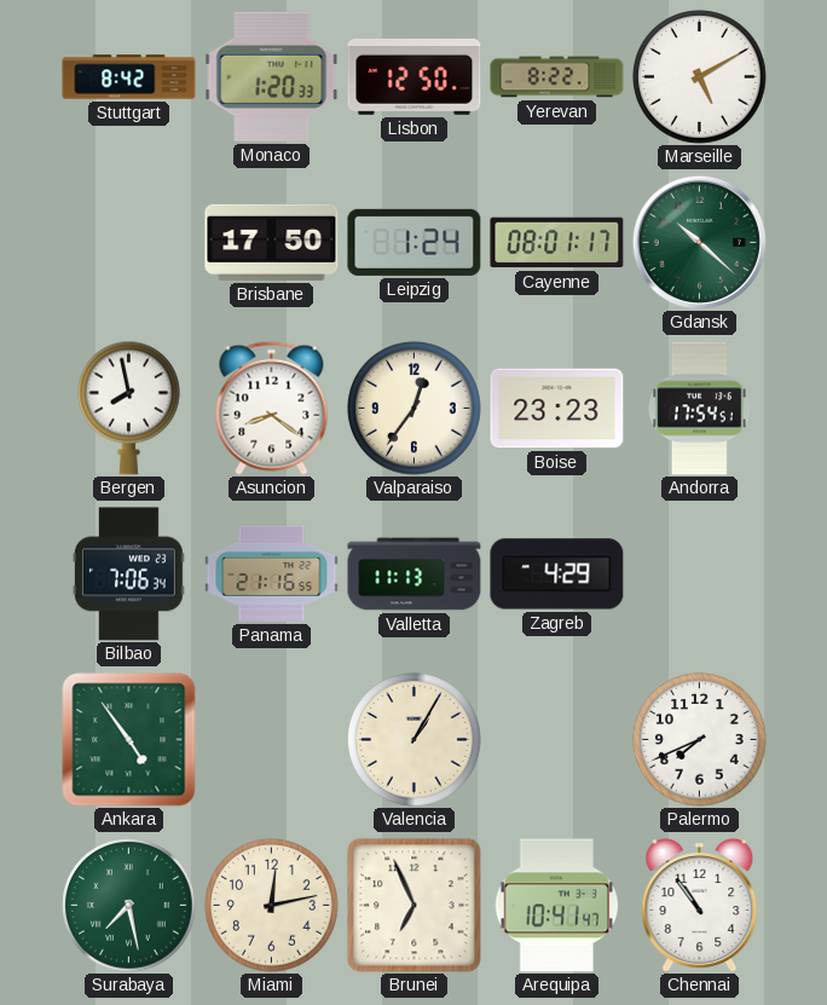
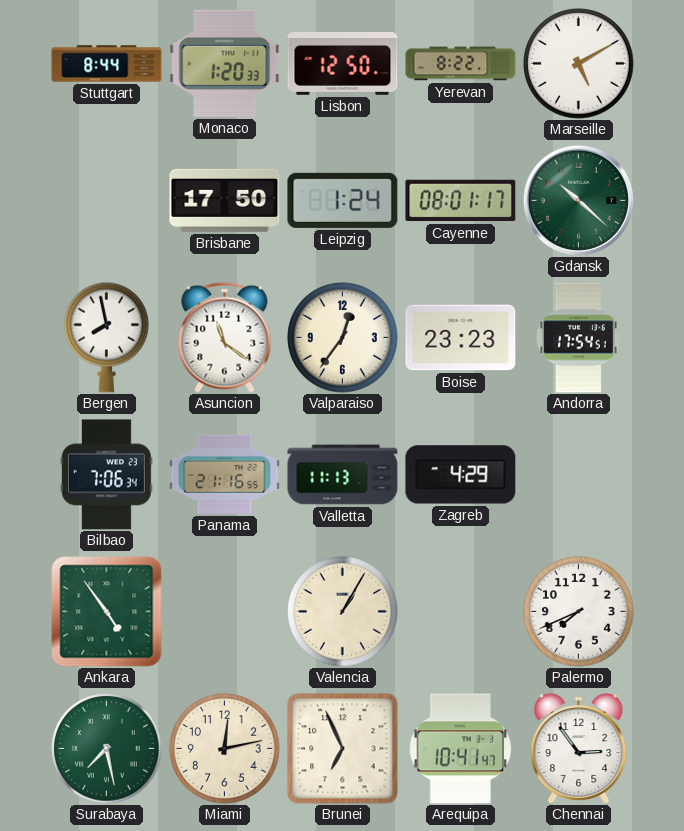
Stuttgart: 8:42 -> 8:44
Asuncion: 8:21 -> 11:21
Chennai: 10:54 -> 2:54
